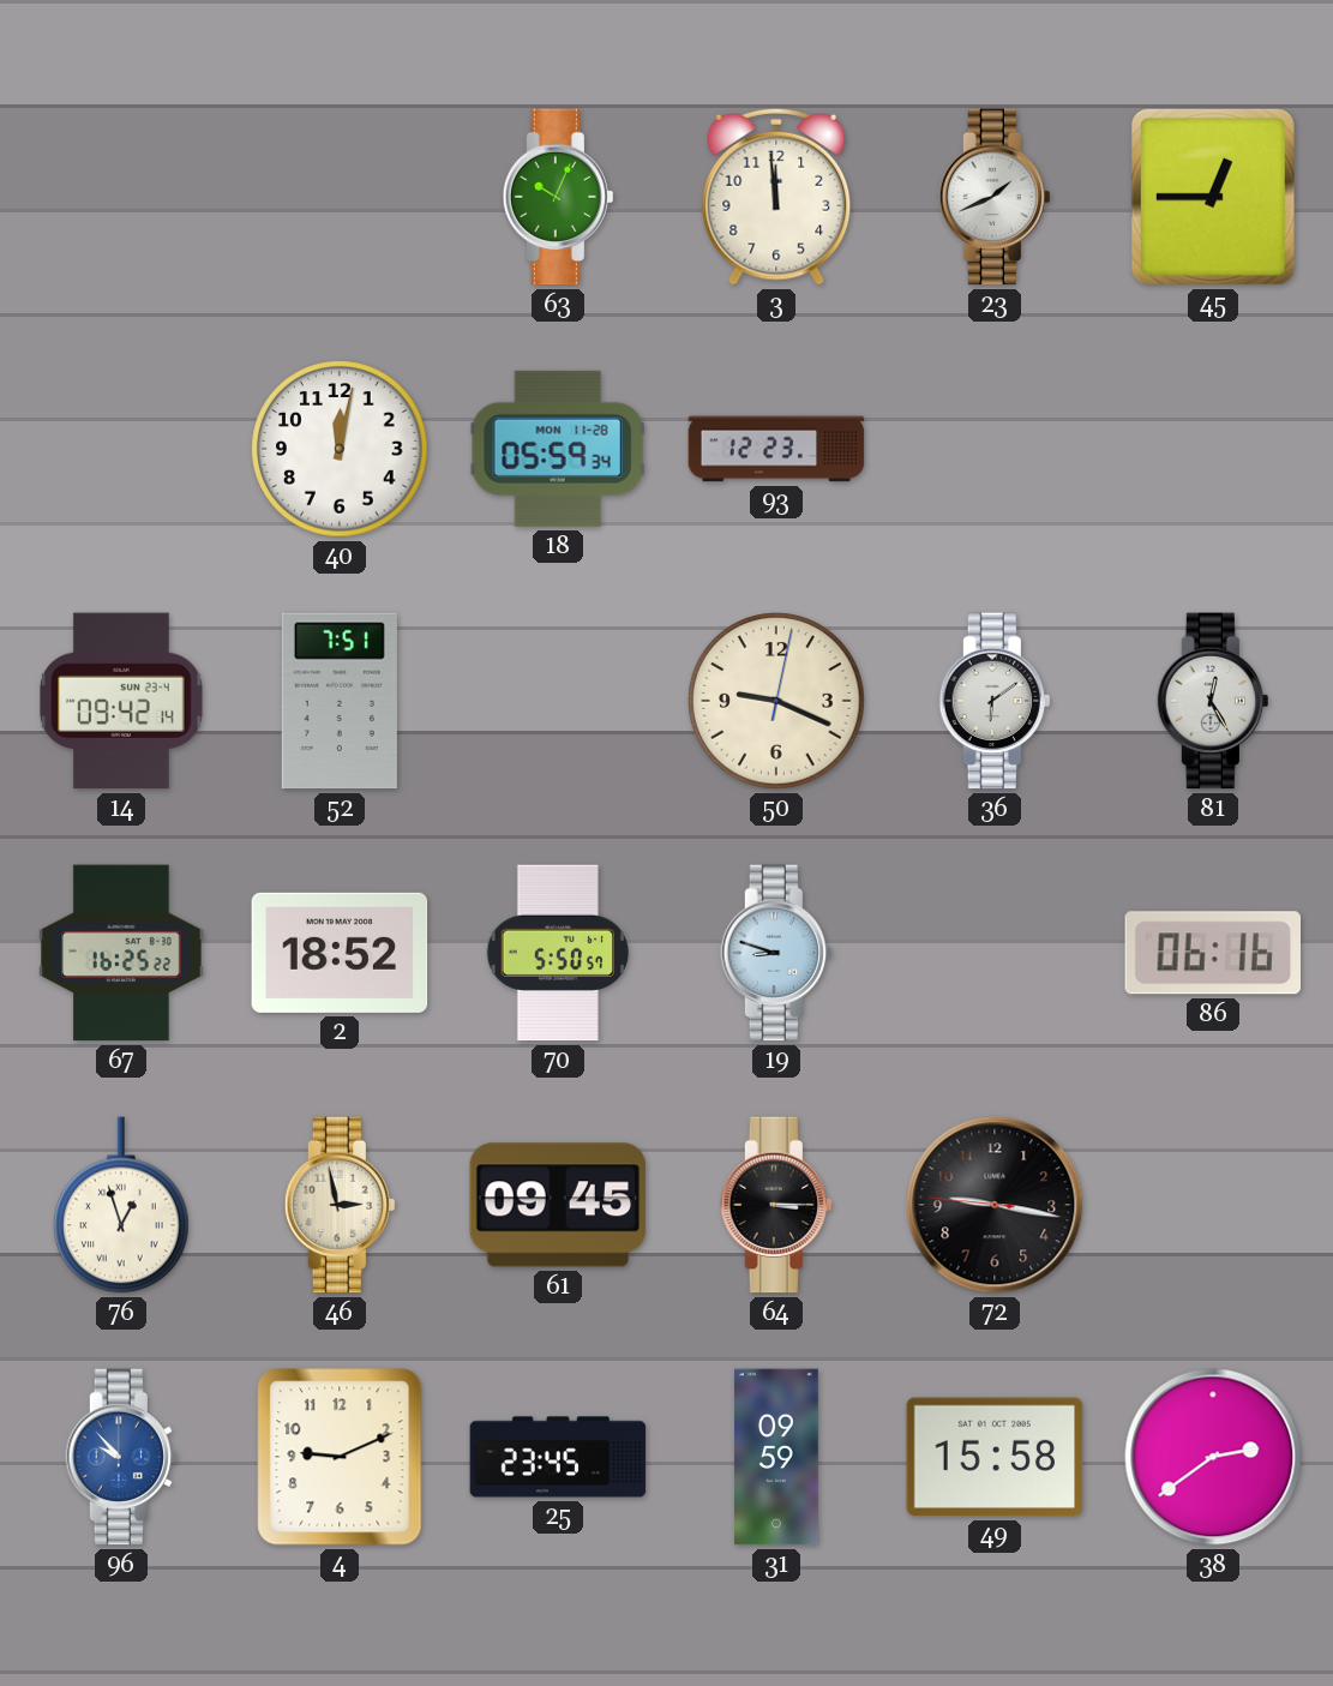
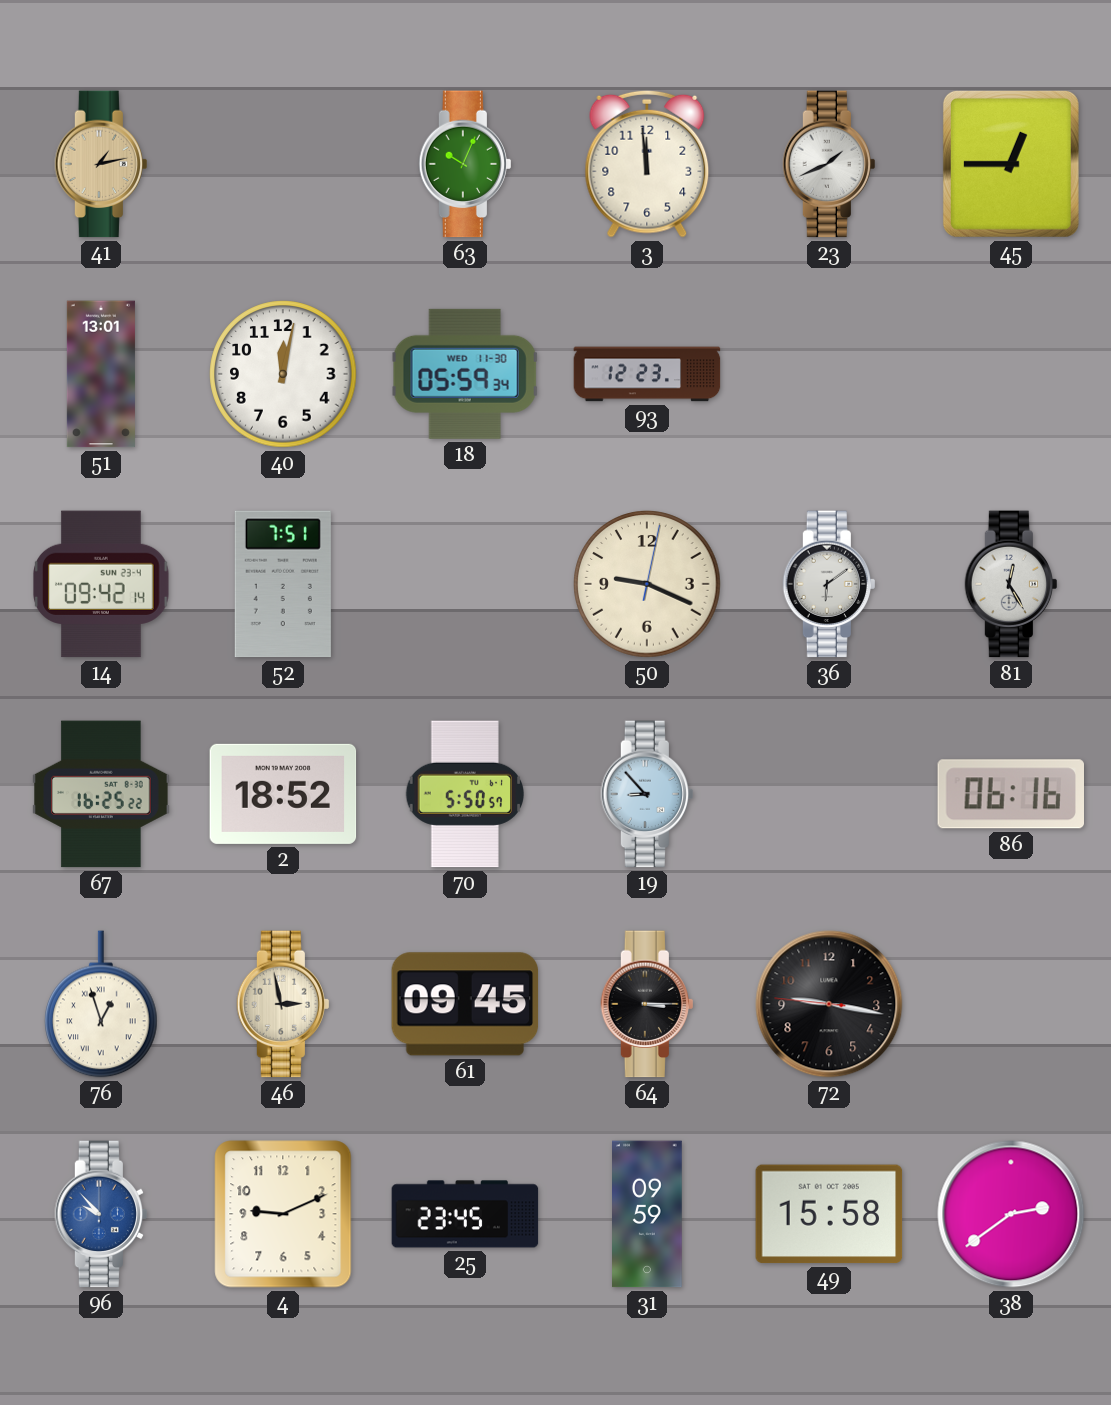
41: none -> 1:13
51: none -> 13:01
18 date: MON 11-28 -> WED 11-30
19: 8:48 -> 8:53
